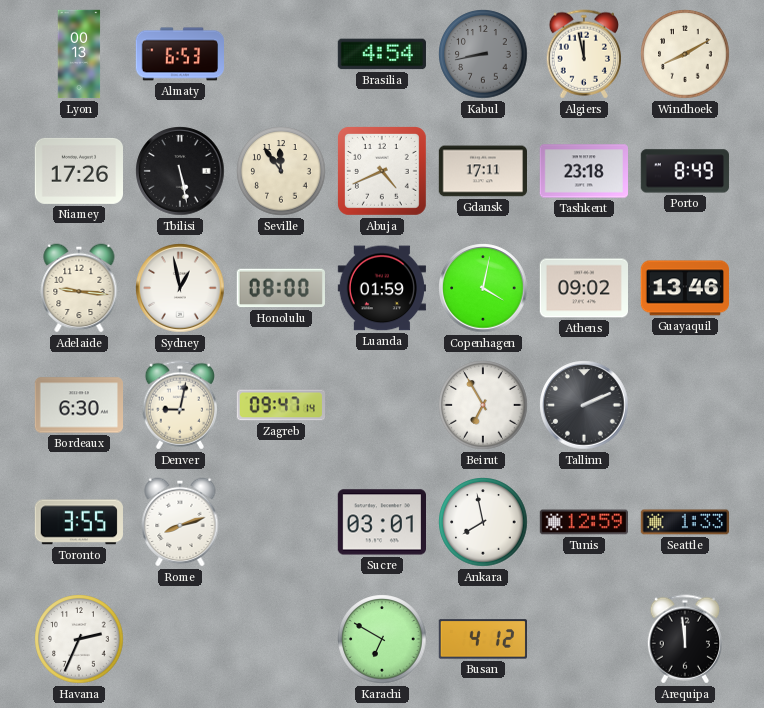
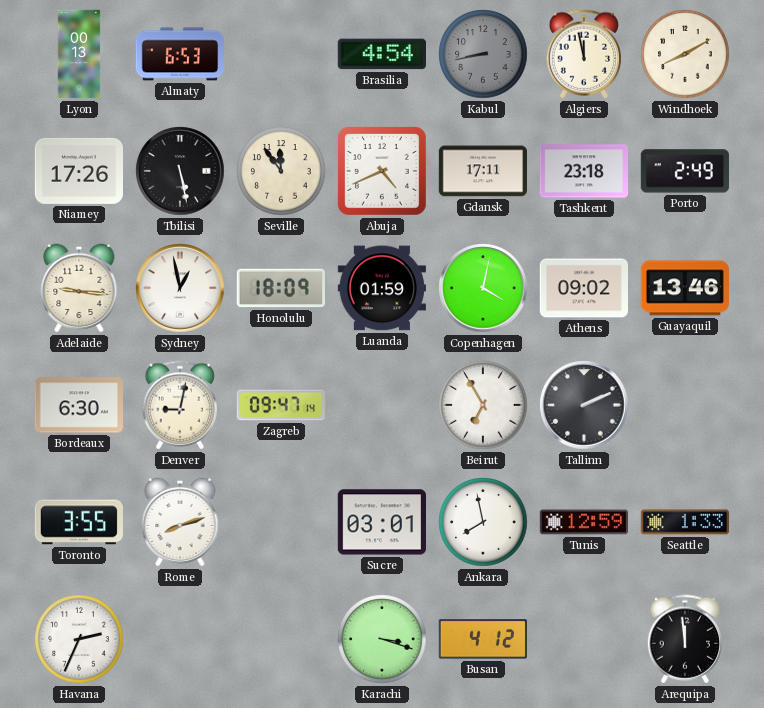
Porto: 8:49 -> 2:49
Honolulu: 08:00 -> 18:09
Karachi: 6:50 -> 3:18
